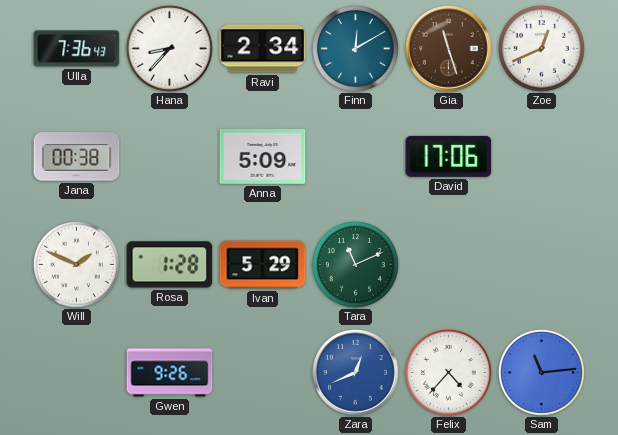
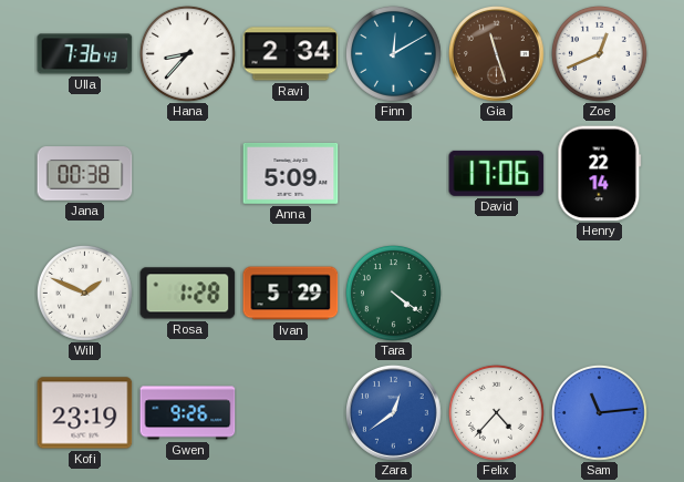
Henry: none -> 22:14
Tara: 11:11 -> 4:21
Kofi: none -> 23:19
Zara: 12:41 -> 12:39
